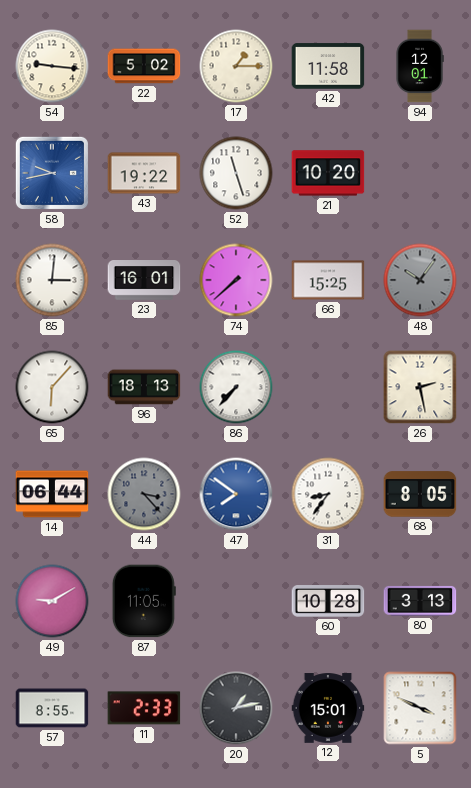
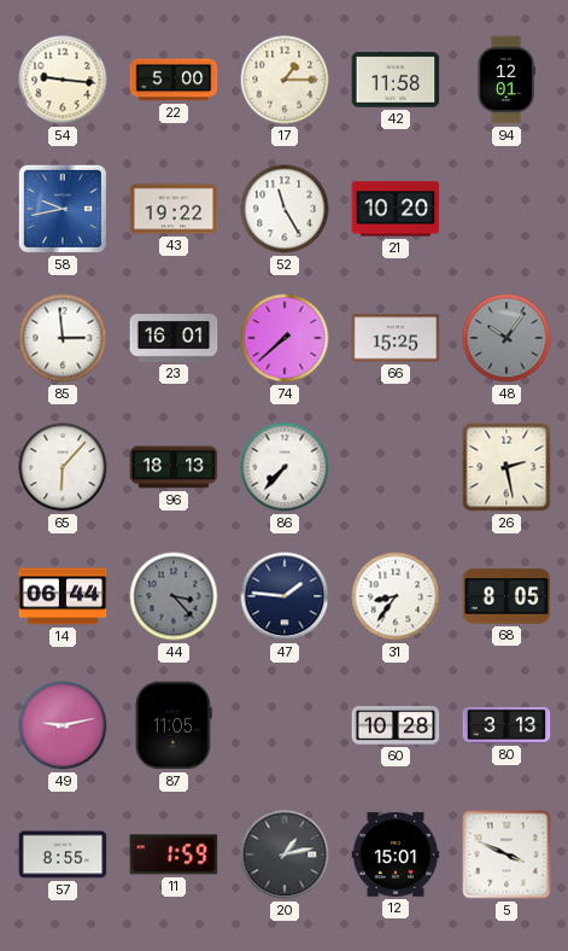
22: 5:02 -> 5:00
52: 11:27 -> 11:25
85: 3:01 -> 2:59
47: 7:51 -> 1:46
47 dial: blue -> navy
49: 9:10 -> 9:13
11: 2:33 -> 1:59
